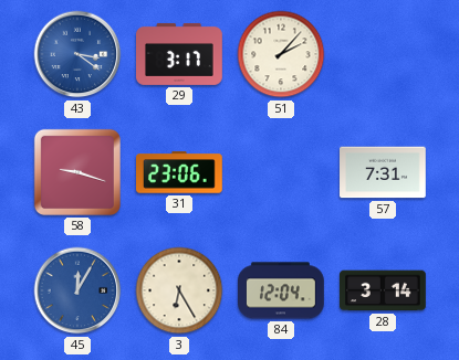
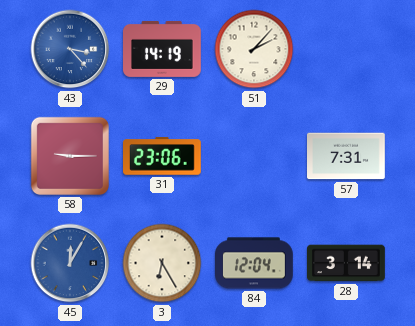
43: 3:21 -> 3:23
29: 3:17 -> 14:19
58: 9:18 -> 9:15
